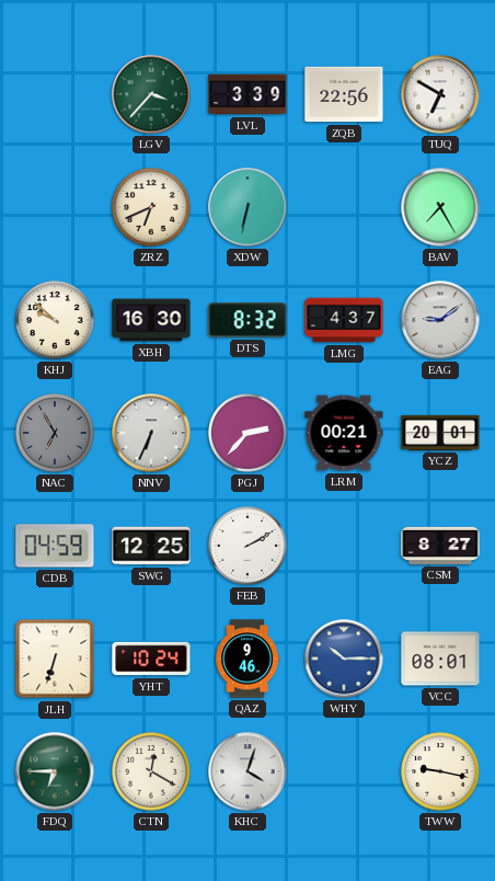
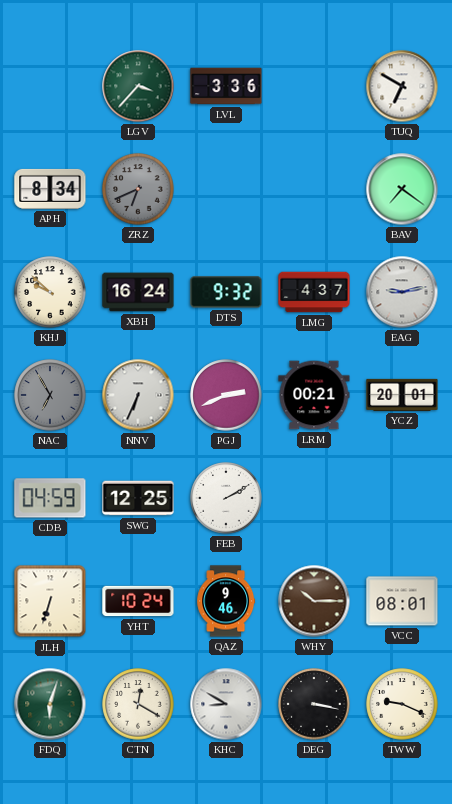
LVL: 3:39 -> 3:36
ZQB: 22:56 -> none
APH: none -> 8:34
ZRZ dial: cream -> grey
XDW: 6:32 -> none
BAV: 7:25 -> 7:21
XBH: 16:30 -> 16:24
DTS: 8:32 -> 9:32
EAG: 9:09 -> 9:13
PGJ: 2:37 -> 2:41
CSM: 8:27 -> none
WHY dial: blue -> brown
FDQ: 6:45 -> 6:03
KHC: 4:03 -> 8:50
DEG: none -> 3:17
TWW: 9:17 -> 9:19
